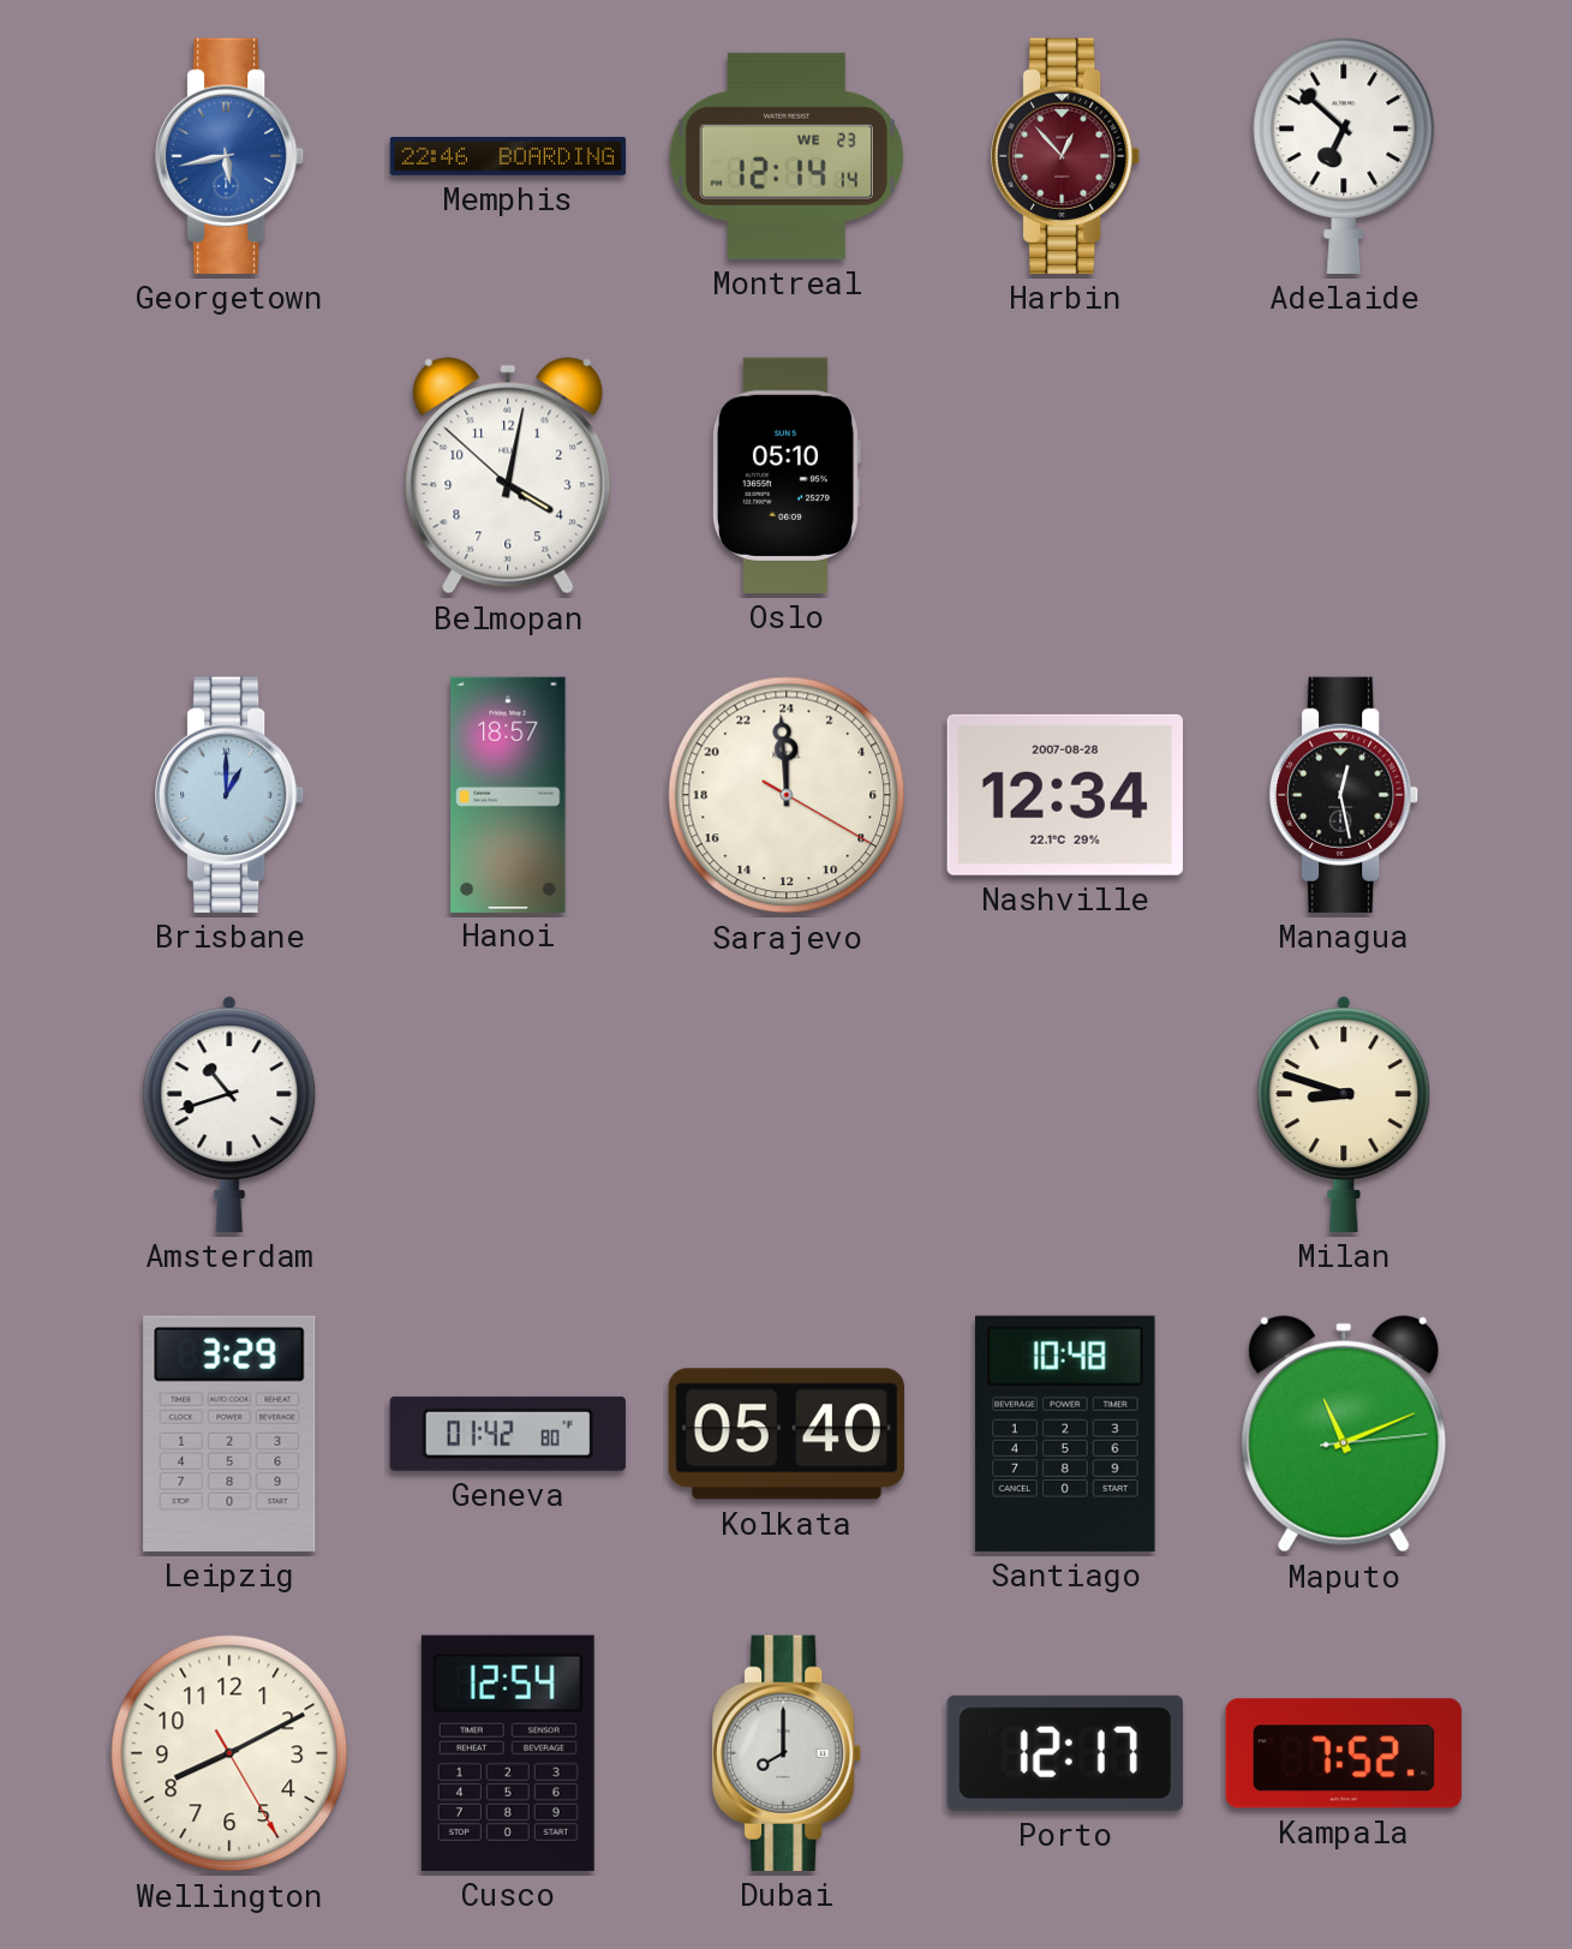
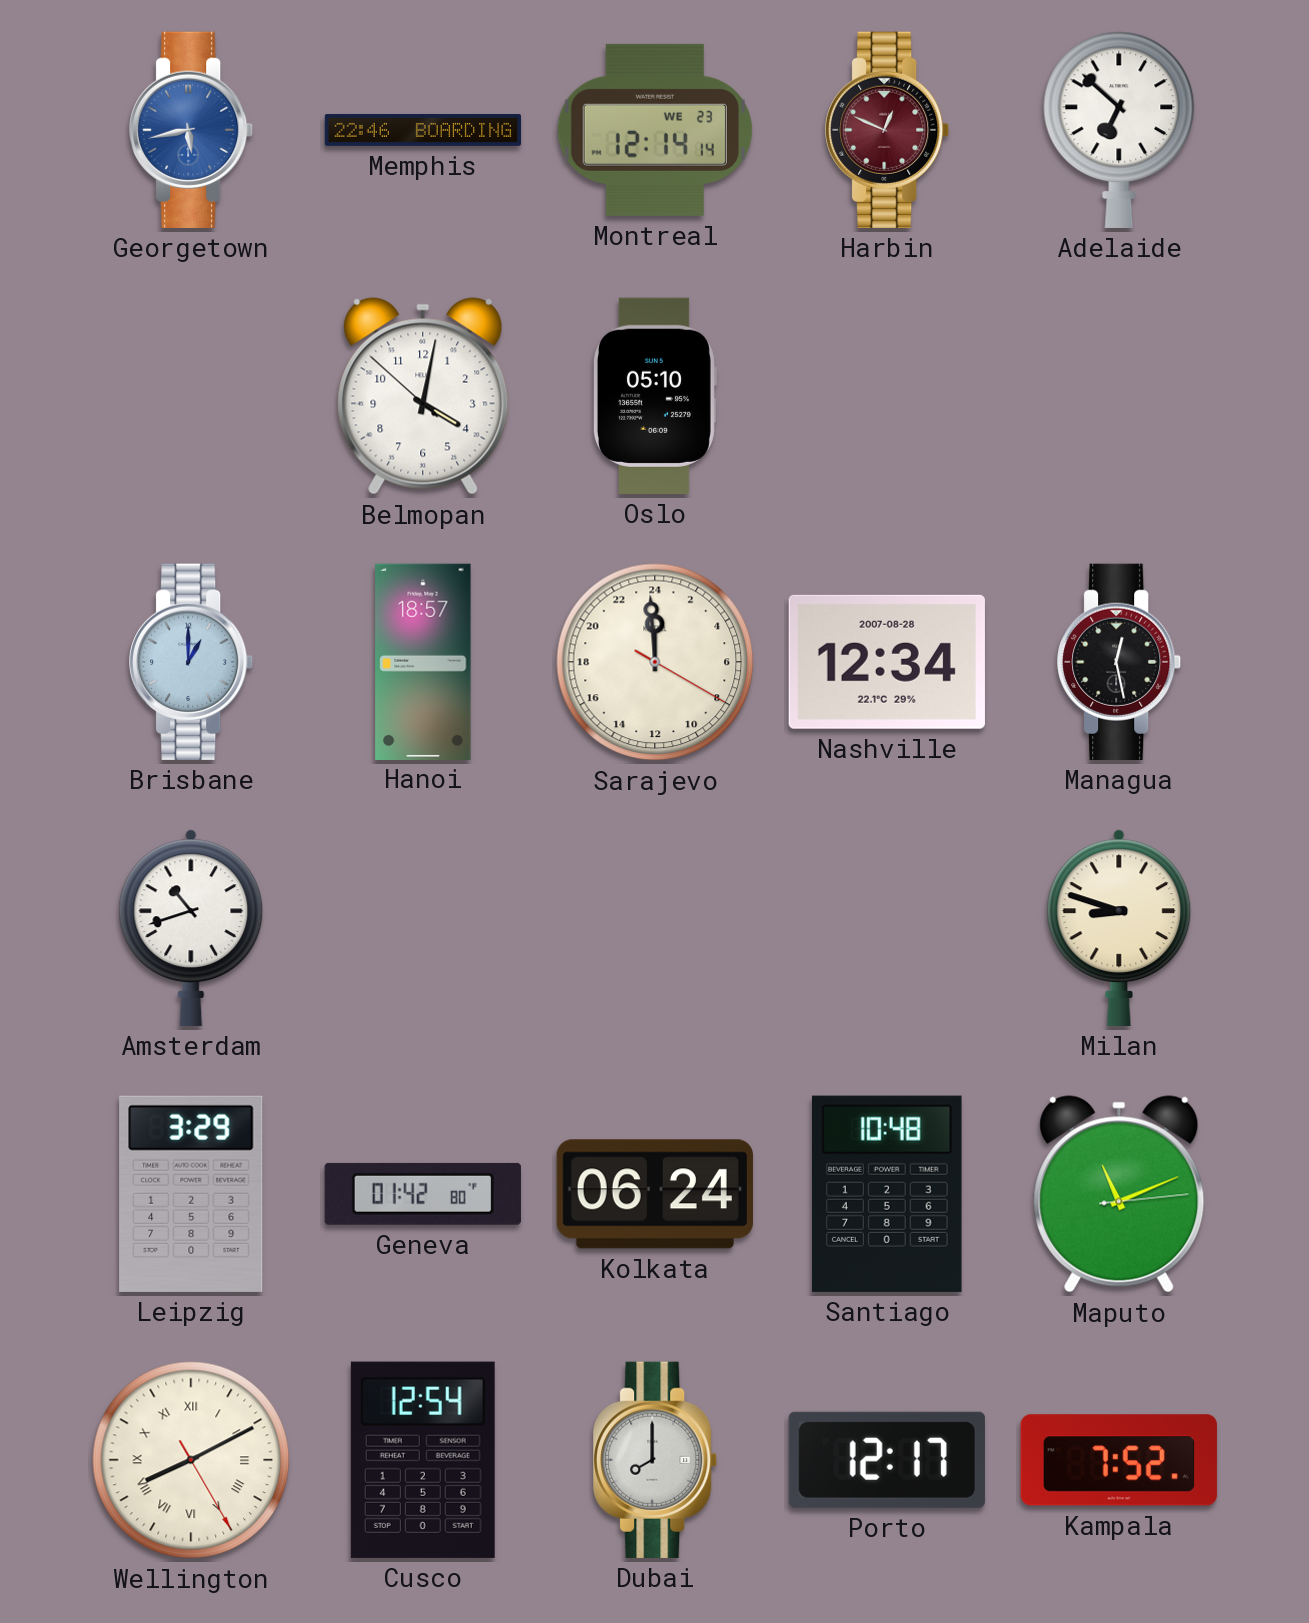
Harbin: 12:53 -> 12:49
Kolkata: 05:40 -> 06:24
Wellington numerals: Arabic -> Roman
